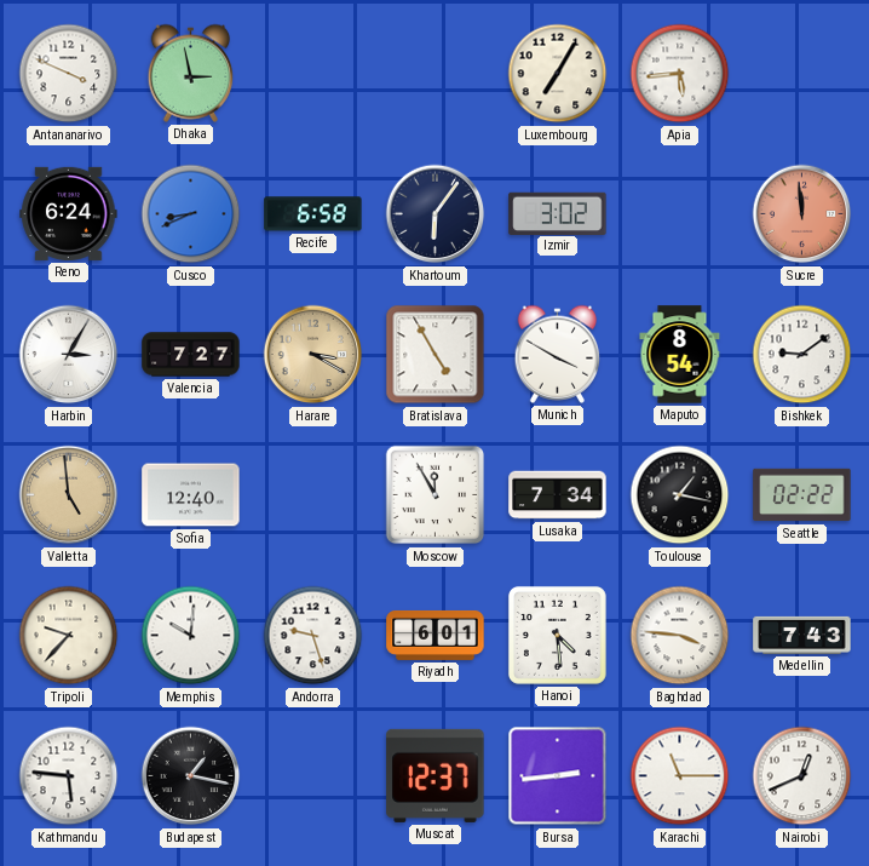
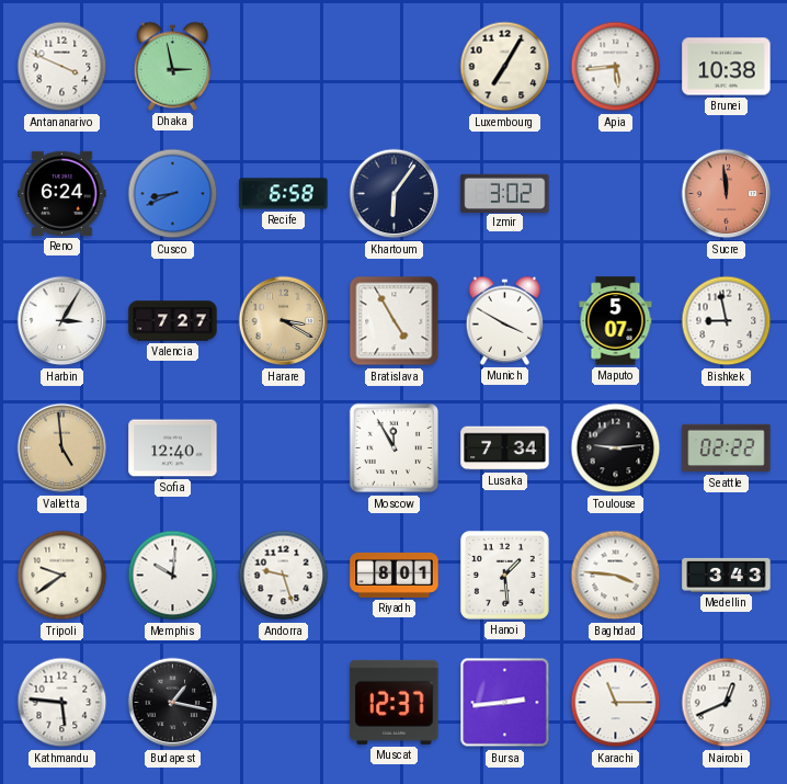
Brunei: none -> 10:38
Maputo: 8:54 -> 5:07
Bishkek: 9:09 -> 8:58
Toulouse: 1:17 -> 9:14
Tripoli: 9:37 -> 9:39
Riyadh: 6:01 -> 8:01
Hanoi: 4:29 -> 1:29
Medellin: 7:43 -> 3:43
